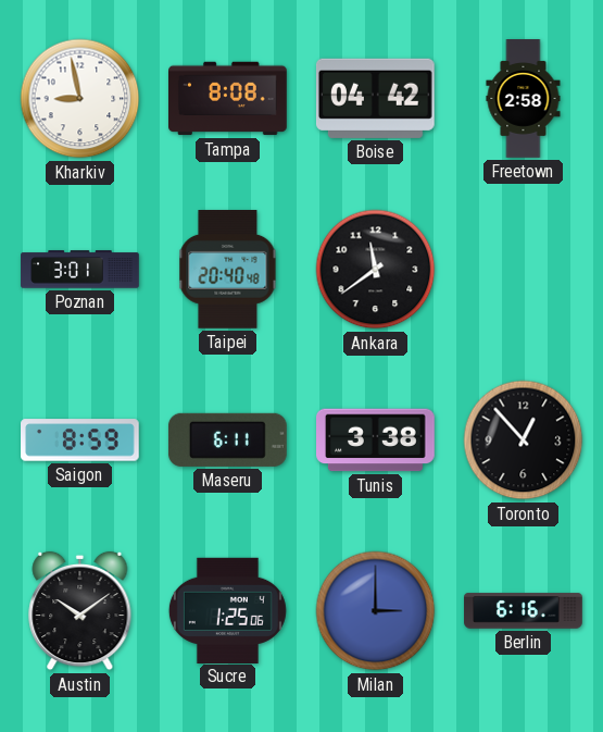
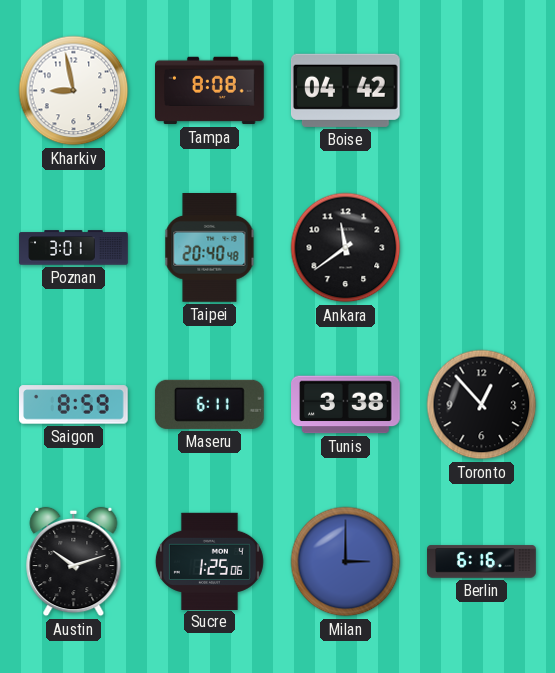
Freetown: 2:58 -> none
Austin: 10:09 -> 10:12
